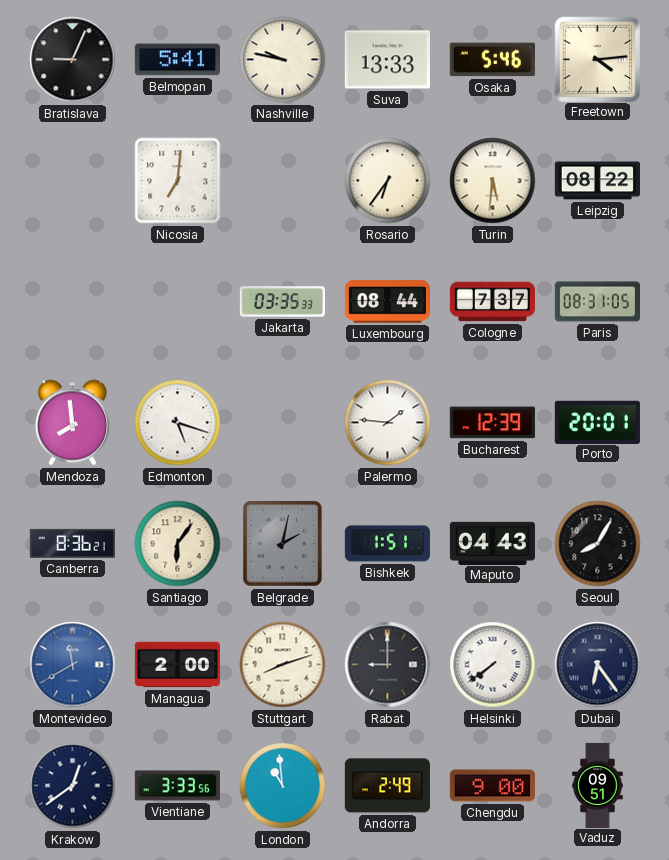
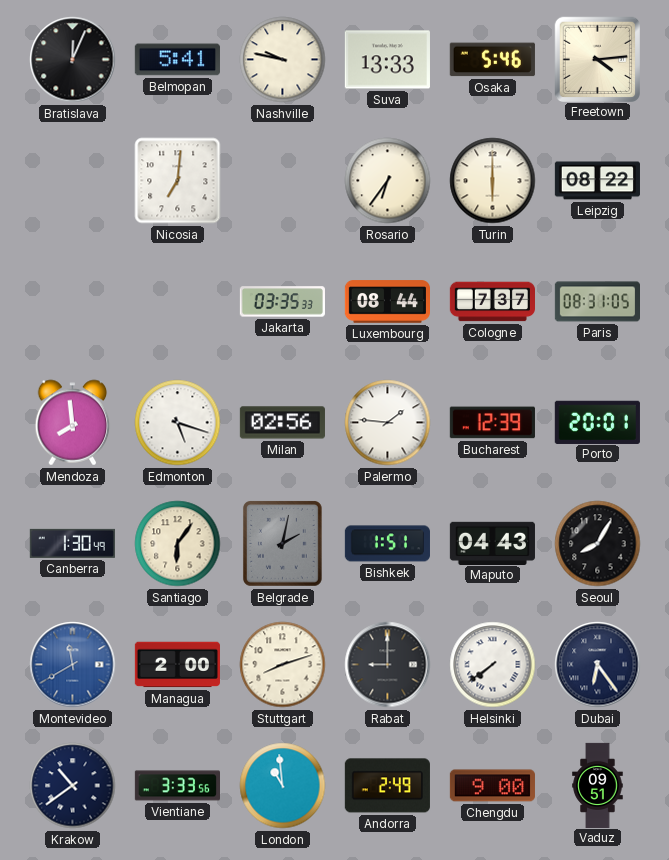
Bratislava: 9:04 -> 12:04
Turin: 5:31 -> 6:00
Milan: none -> 02:56
Canberra: 8:36 -> 1:30
Krakow: 12:39 -> 10:39
